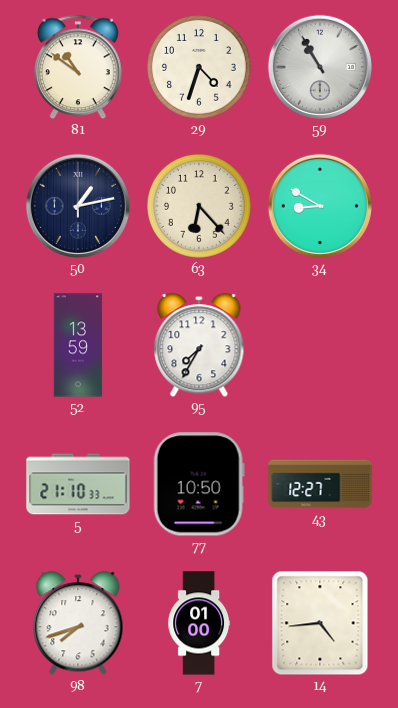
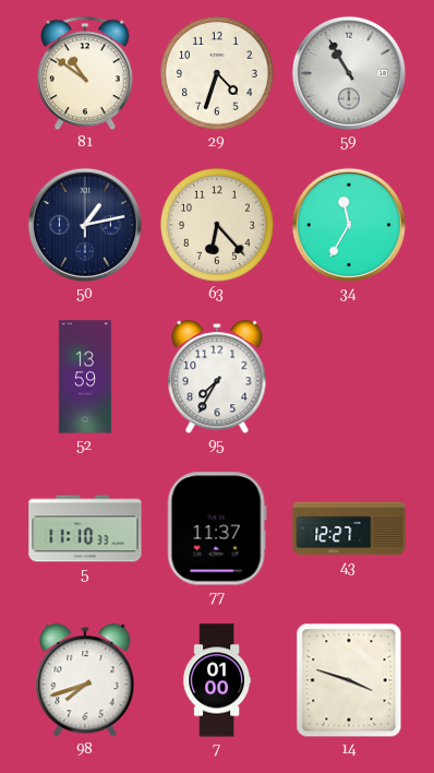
34: 8:50 -> 11:35
5: 21:10 -> 11:10
77: 10:50 -> 11:37
14: 4:44 -> 3:48
